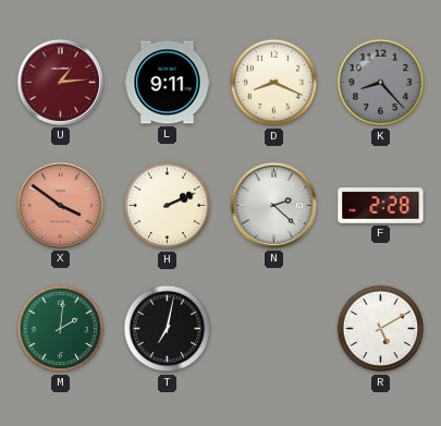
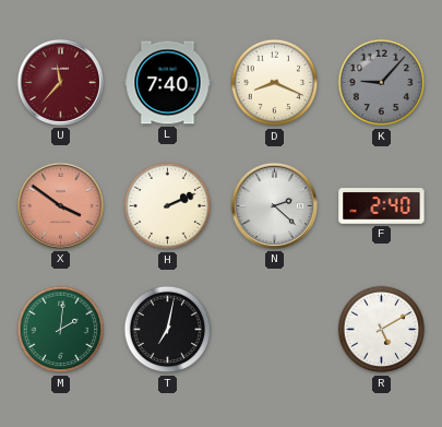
U: 1:14 -> 11:37
L: 9:11 -> 7:40
K: 8:23 -> 9:07
F: 2:28 -> 2:40
